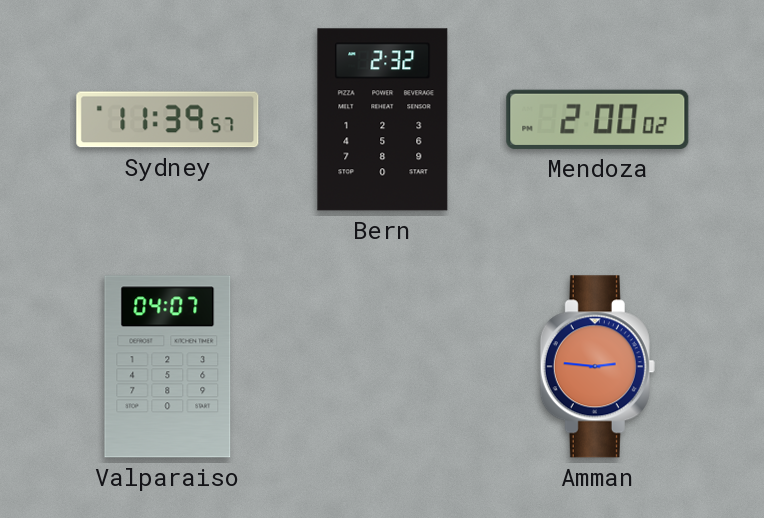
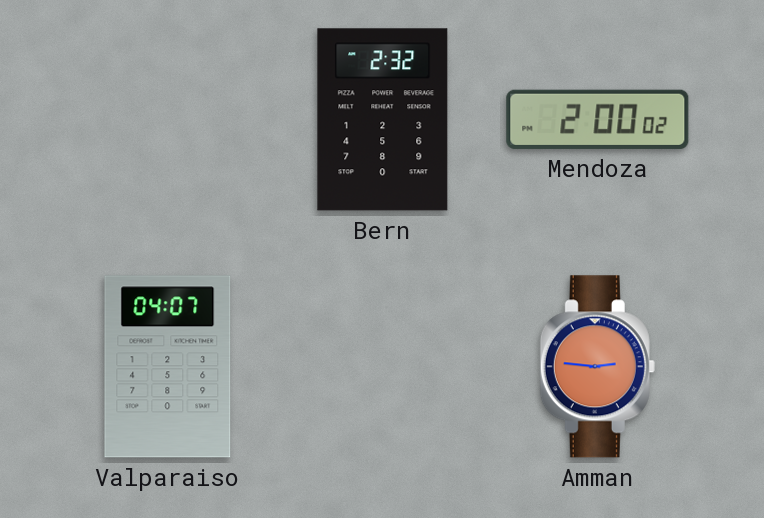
Sydney: 11:39 -> none
